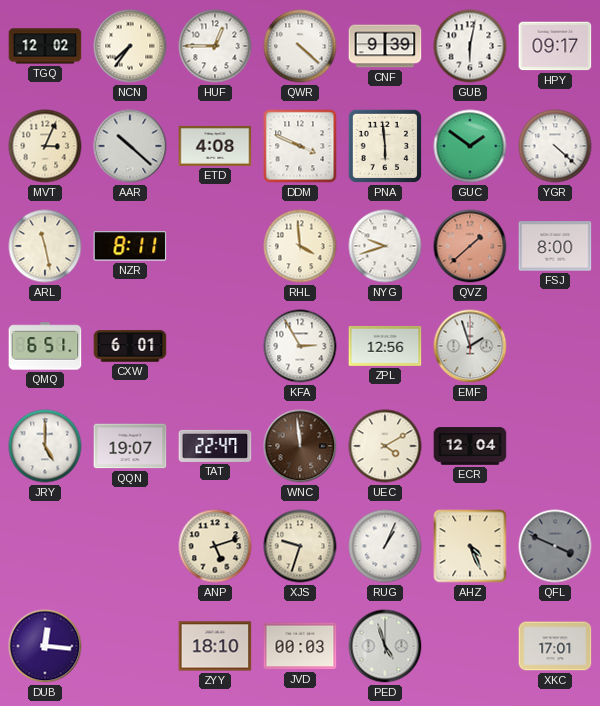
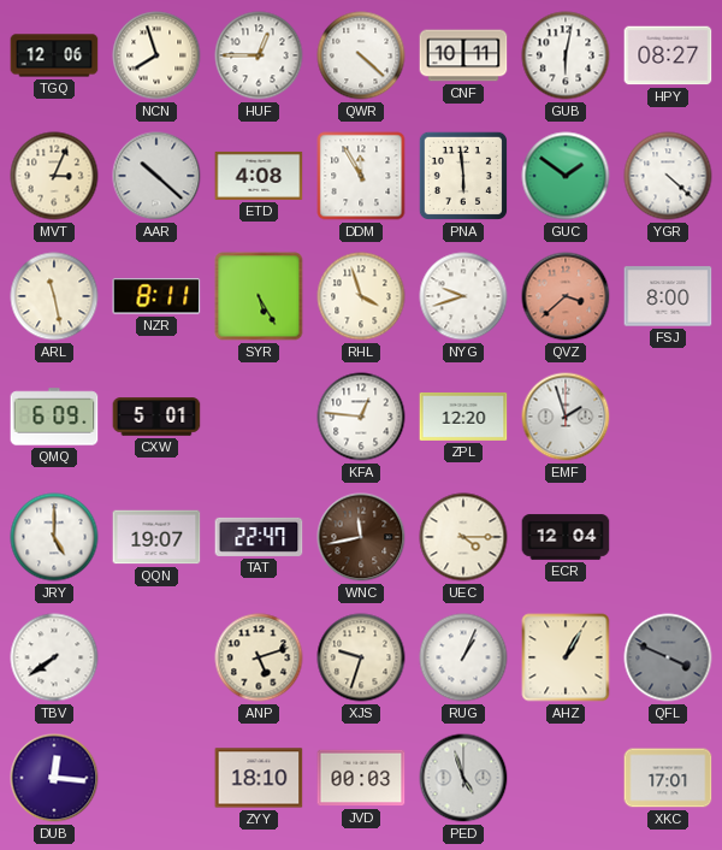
TGQ: 12:02 -> 12:06
NCN: 7:36 -> 7:57
CNF: 9:39 -> 10:11
HPY: 09:17 -> 08:27
DDM: 3:49 -> 11:55
SYR: none -> 5:25
RHL: 3:59 -> 3:57
QVZ: 1:38 -> 3:38
QMQ: 6:51 -> 6:09
CXW: 6:01 -> 5:01
KFA: 2:55 -> 12:46
ZPL: 12:56 -> 12:20
WNC: 11:59 -> 11:43
UEC: 4:10 -> 4:15
TBV: none -> 7:39
AHZ: 4:26 -> 1:05
